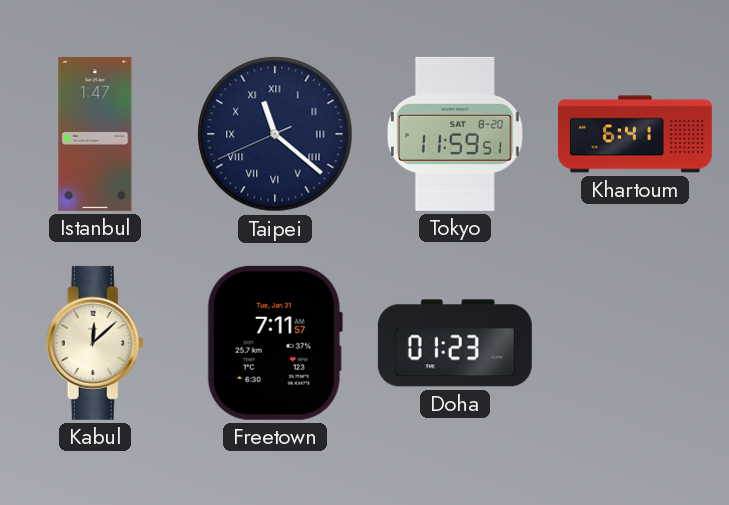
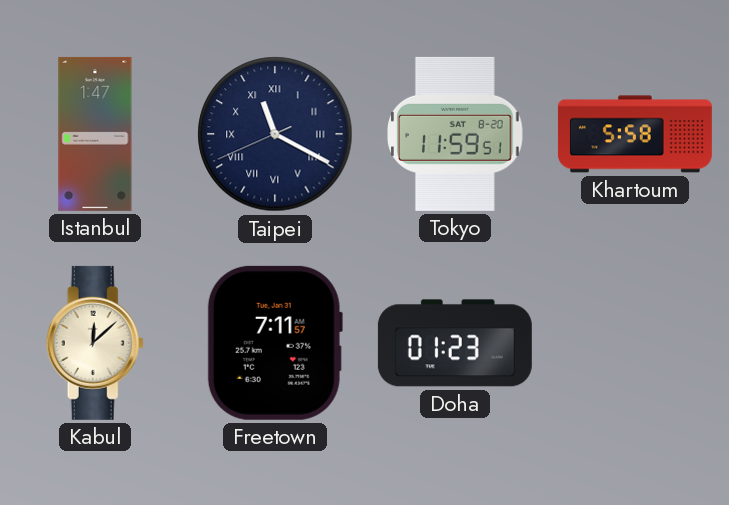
Taipei: 11:21 -> 11:19
Khartoum: 6:41 -> 5:58
